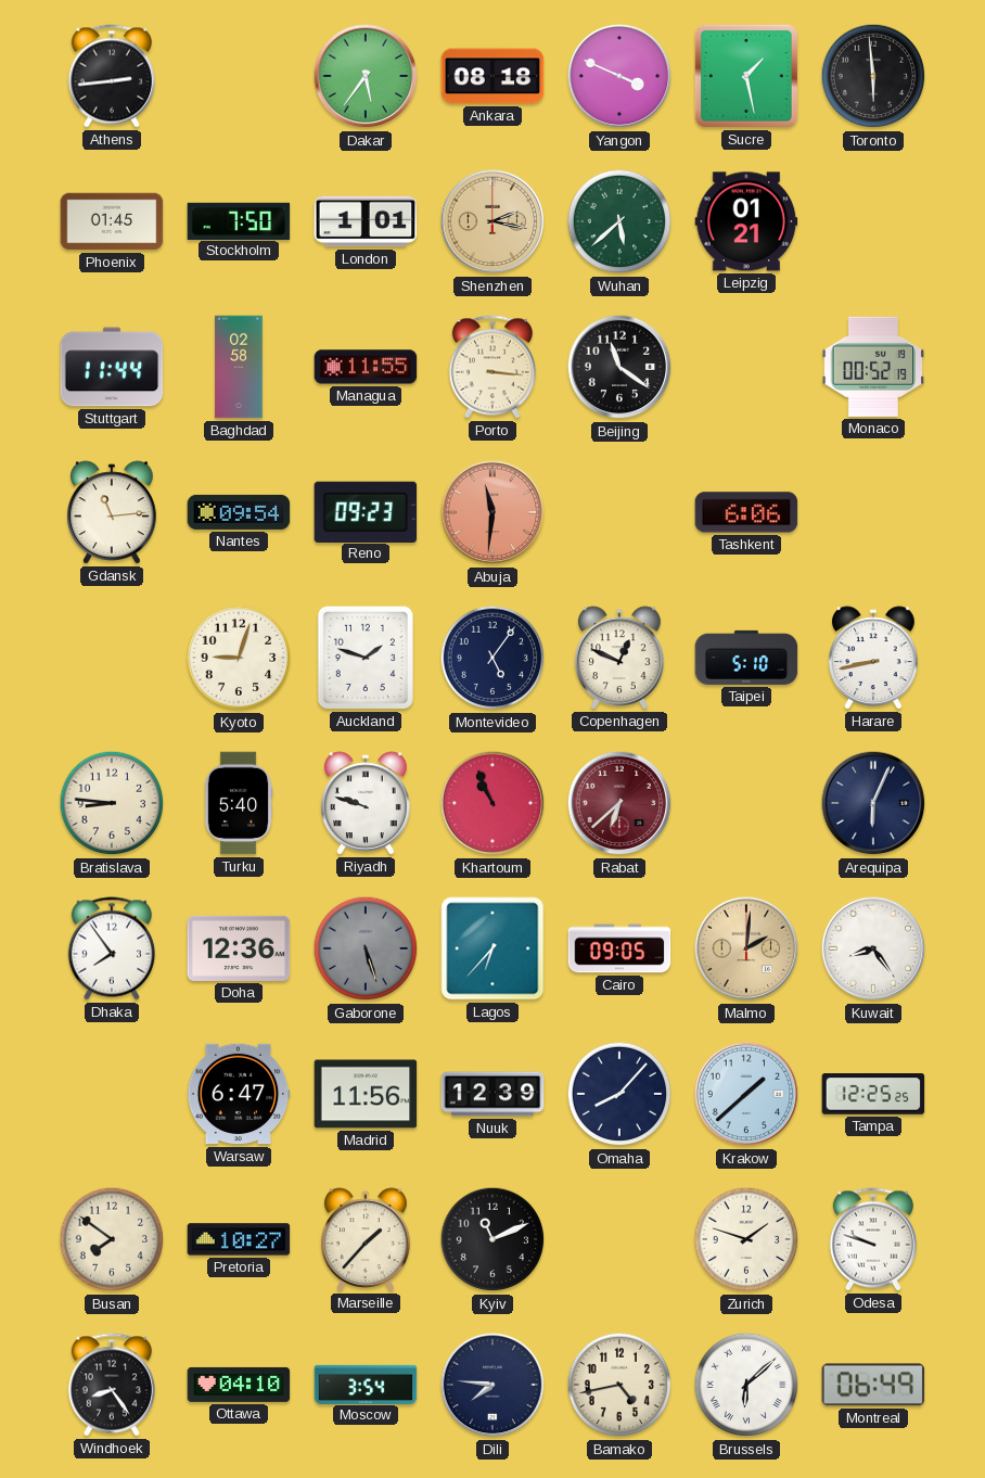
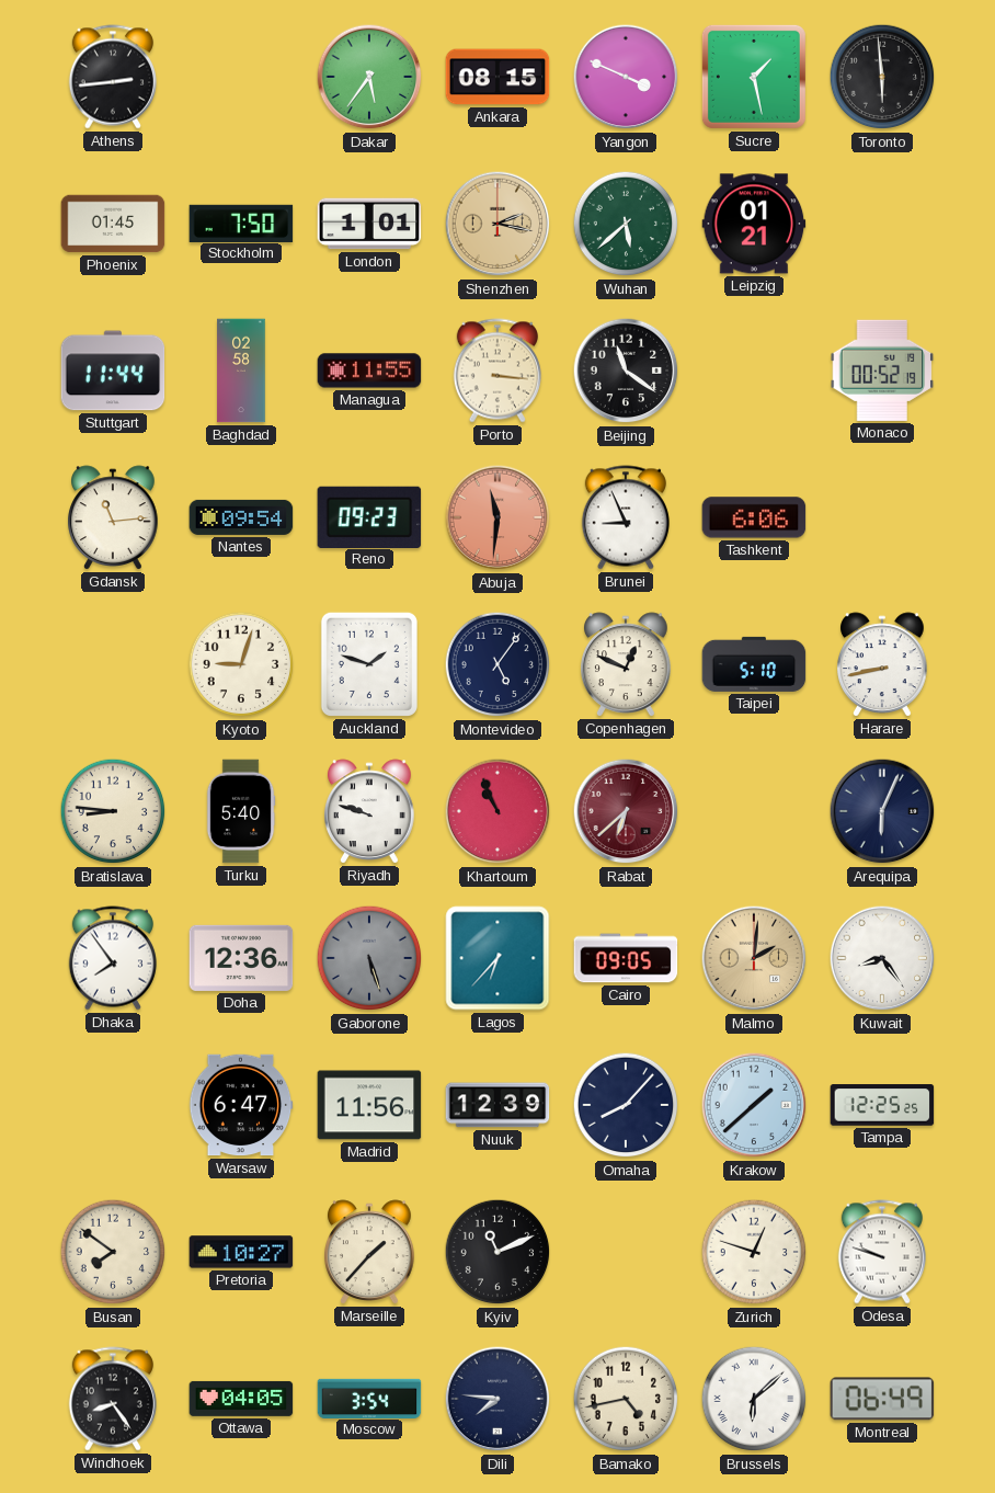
Ankara: 08:18 -> 08:15
Brunei: none -> 8:56
Zurich: 1:48 -> 12:48
Ottawa: 04:10 -> 04:05
